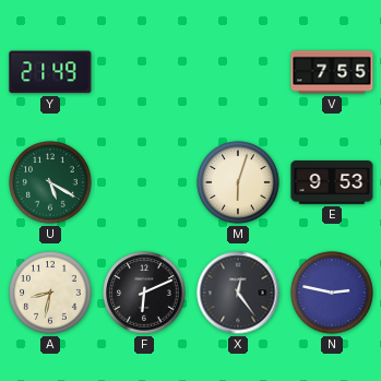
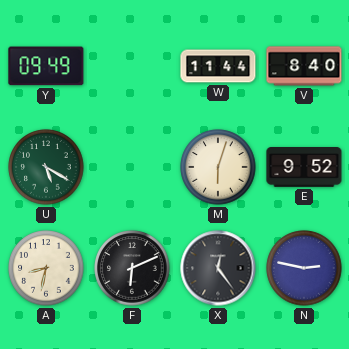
Y: 21:49 -> 09:49
W: none -> 11:44
V: 7:55 -> 8:40
E: 9:53 -> 9:52
